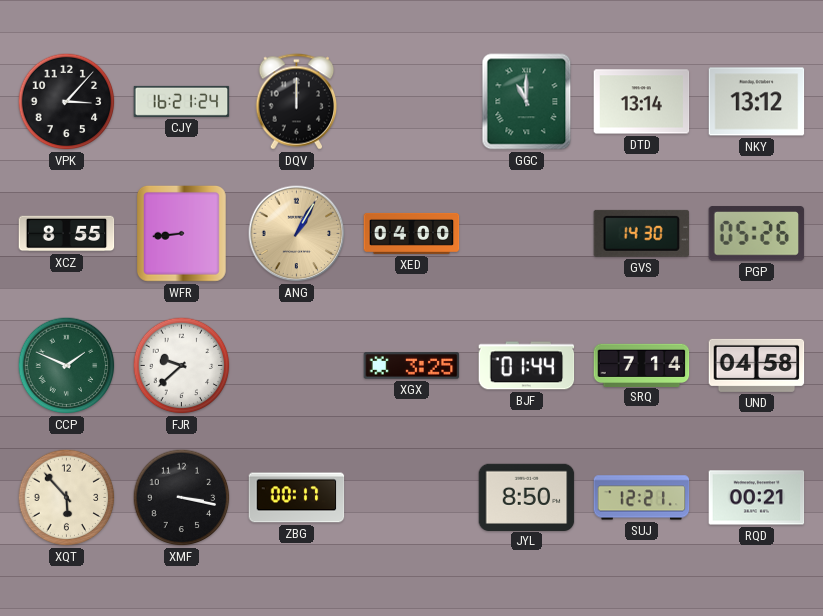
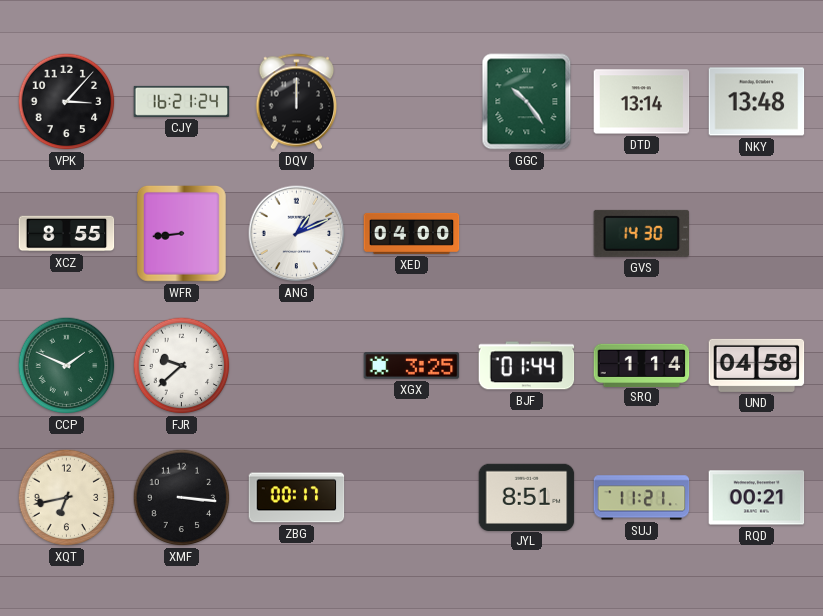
GGC: 11:00 -> 10:24
NKY: 13:12 -> 13:48
ANG: 1:05 -> 1:11
ANG dial: champagne -> white
PGP: 05:26 -> none
SRQ: 7:14 -> 1:14
XQT: 5:53 -> 6:43
XMF: 3:17 -> 3:16
JYL: 8:50 -> 8:51
SUJ: 12:21 -> 11:21
